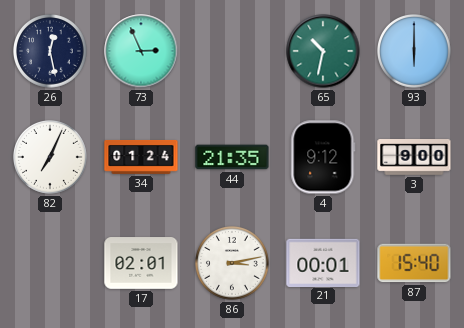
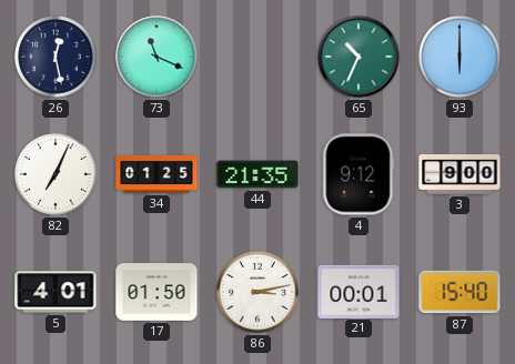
73: 2:56 -> 11:19
65: 10:32 -> 10:34
34: 01:24 -> 01:25
5: none -> 4:01
17: 02:01 -> 01:50
